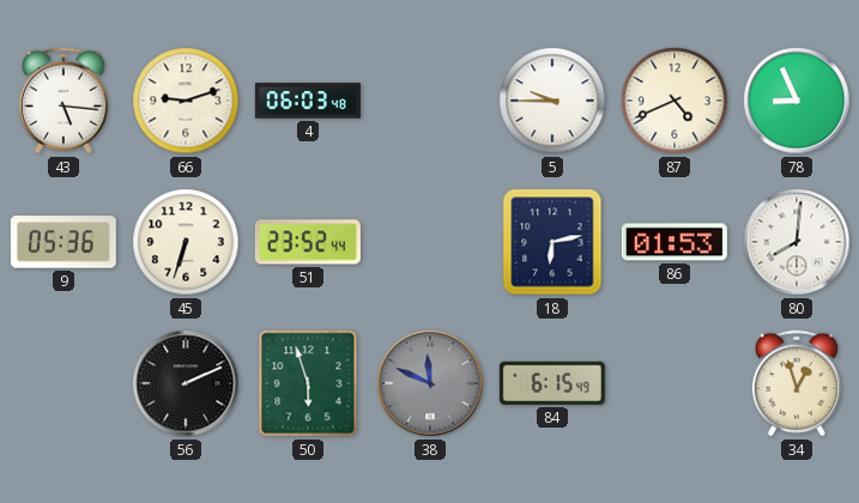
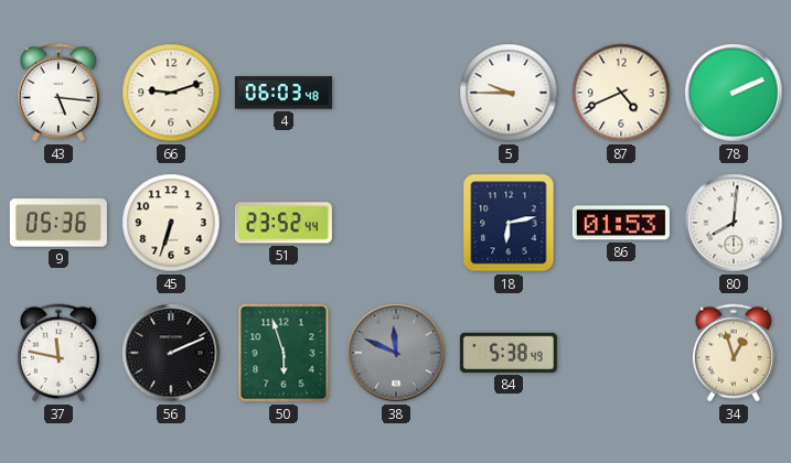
78: 8:56 -> 2:11
37: none -> 11:47
84: 6:15 -> 5:38
